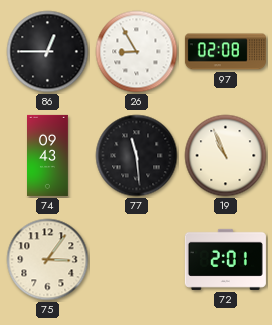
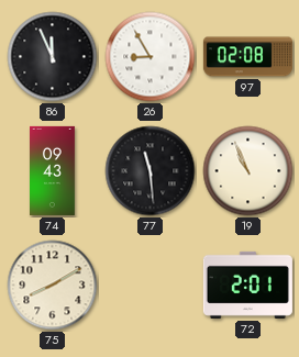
86: 12:45 -> 11:56
75: 3:06 -> 8:10
